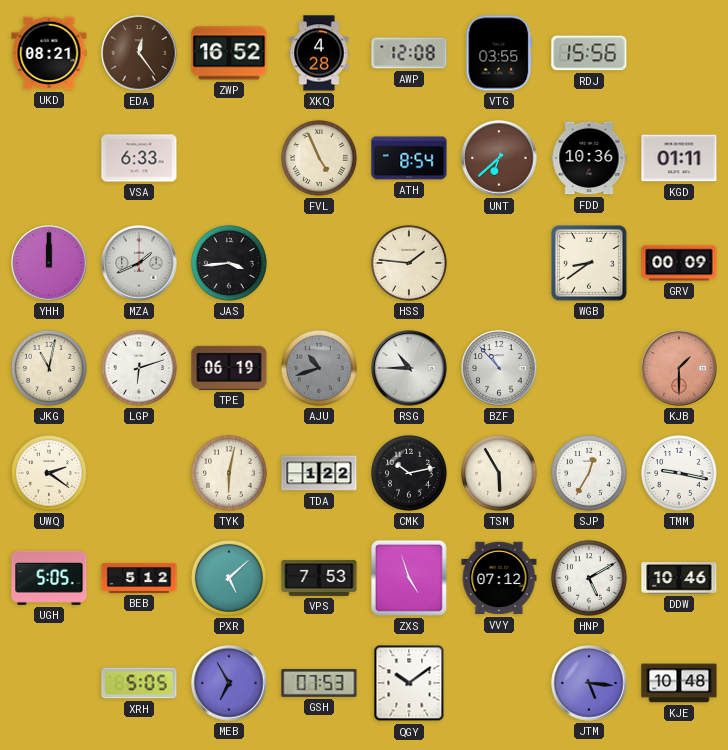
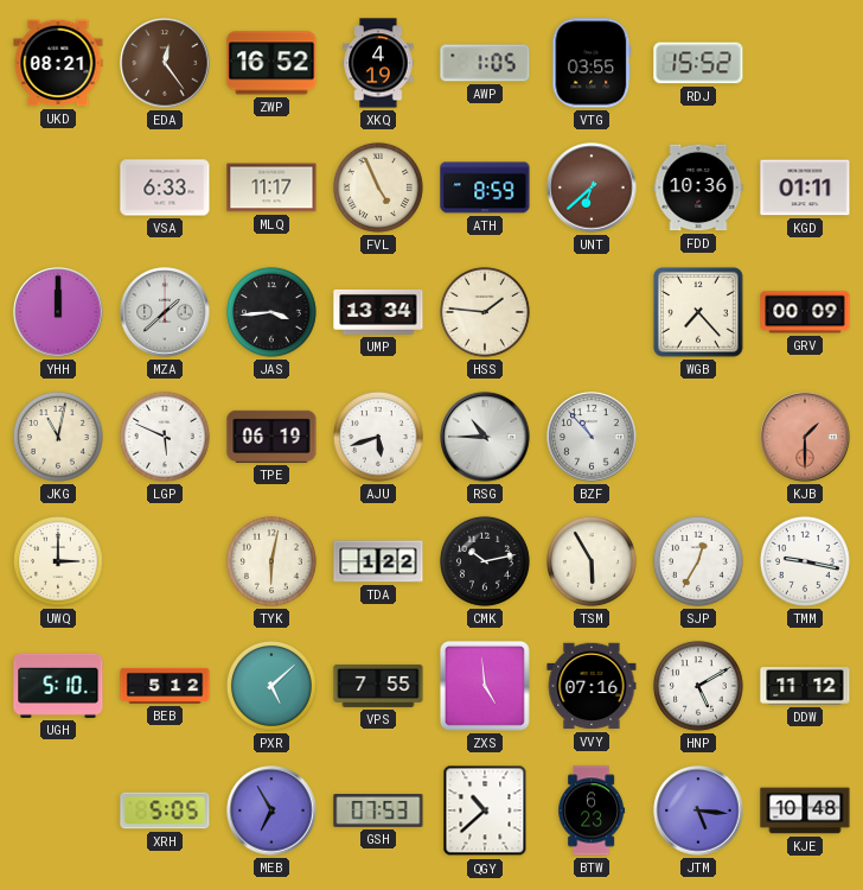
XKQ: 4:28 -> 4:19
AWP: 12:08 -> 1:05
RDJ: 15:56 -> 15:52
MLQ: none -> 11:17
ATH: 8:54 -> 8:59
MZA: 1:41 -> 1:38
UMP: none -> 13:34
WGB: 8:39 -> 7:23
LGP: 6:12 -> 5:49
AJU: 10:42 -> 5:42
AJU dial: grey -> white
UWQ: 2:21 -> 3:00
UGH: 5:05 -> 5:10
VPS: 7:53 -> 7:55
ZXS: 4:57 -> 4:59
VVY: 07:12 -> 07:16
DDW: 10:46 -> 11:12
QGY: 10:09 -> 10:38
BTW: none -> 6:23
